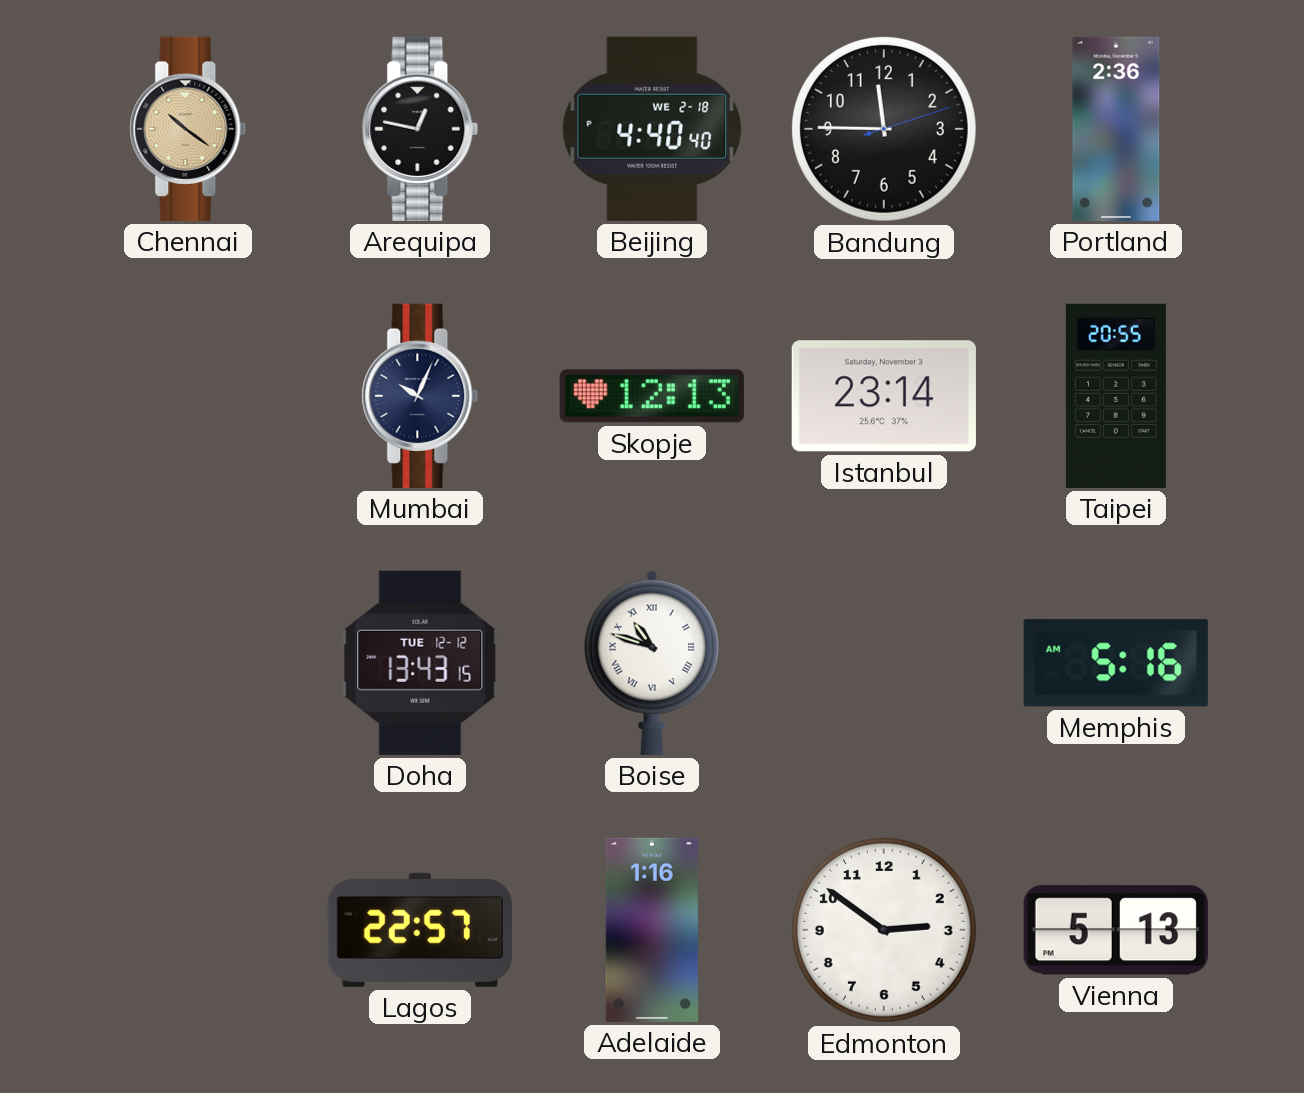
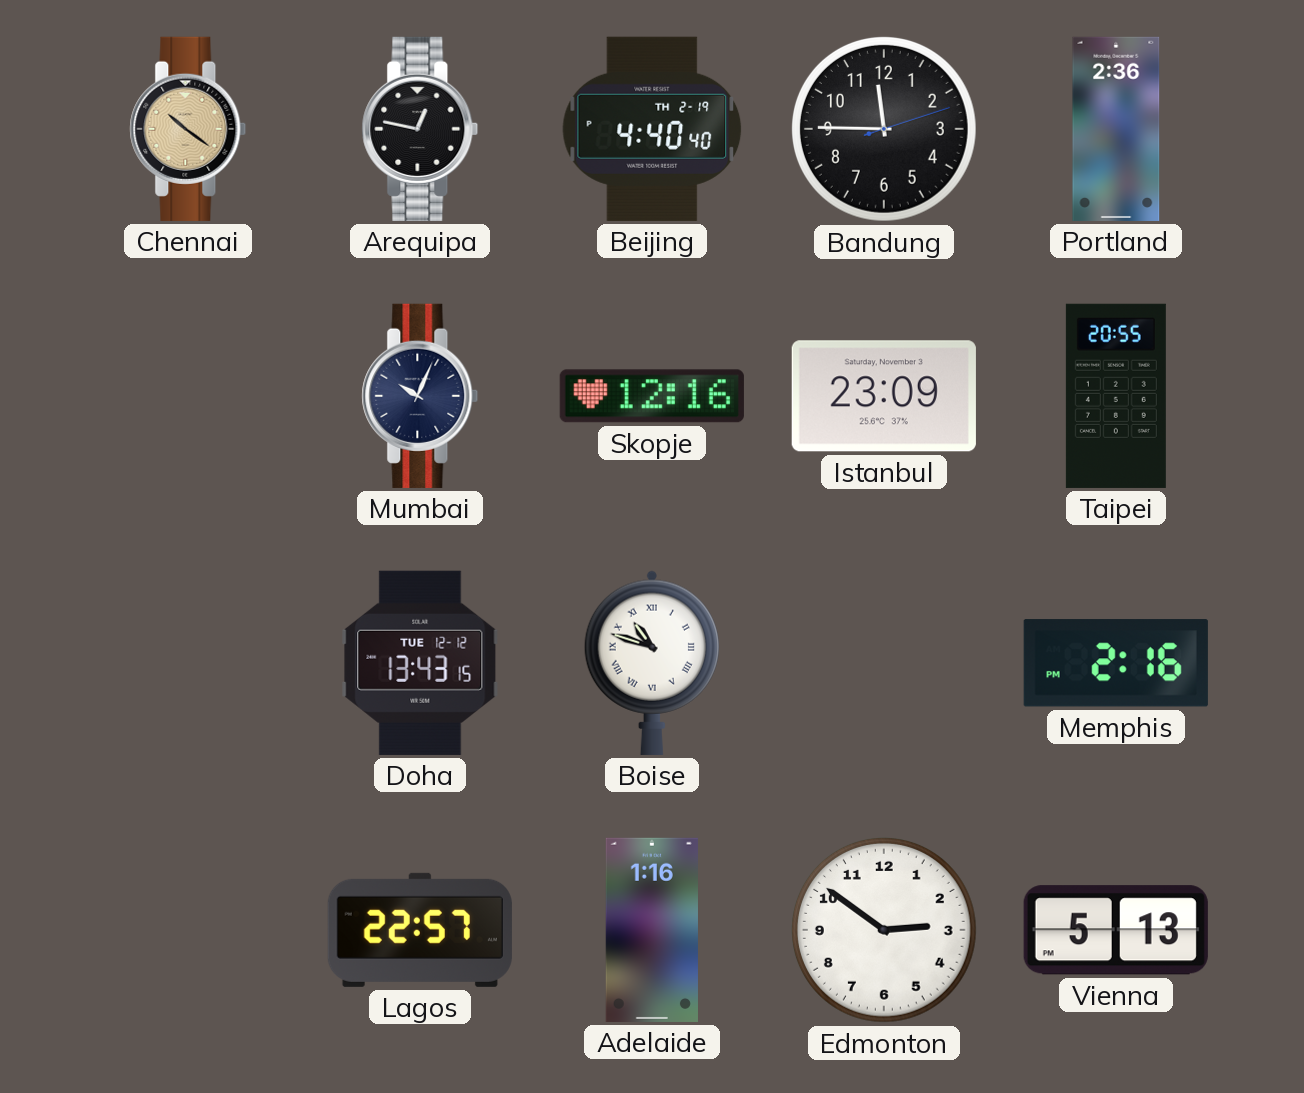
Beijing date: WE 2-18 -> TH 2-19
Skopje: 12:13 -> 12:16
Istanbul: 23:14 -> 23:09
Memphis: 5:16 -> 2:16
